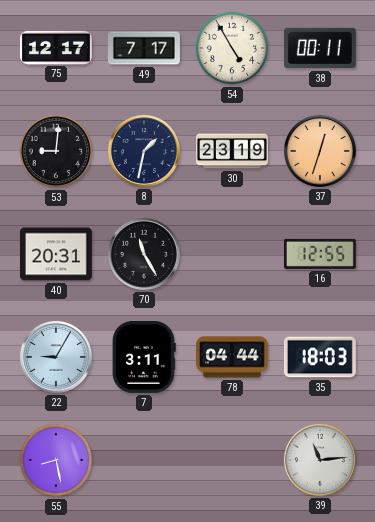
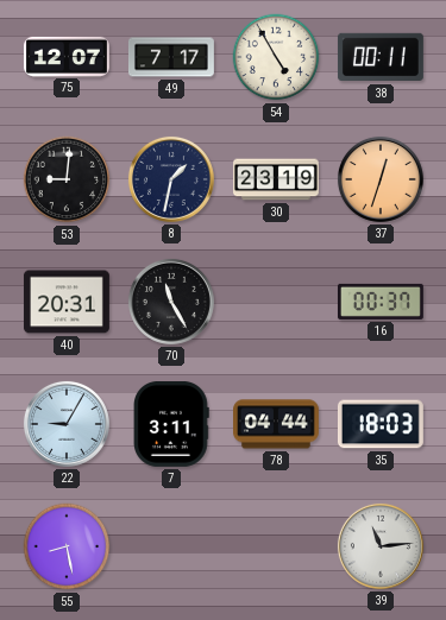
75: 12:17 -> 12:07
16: 12:55 -> 00:37
